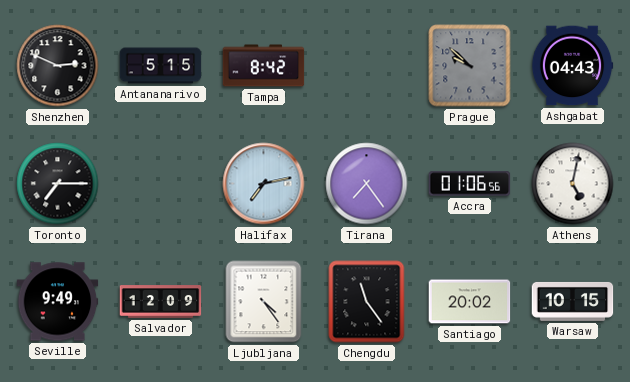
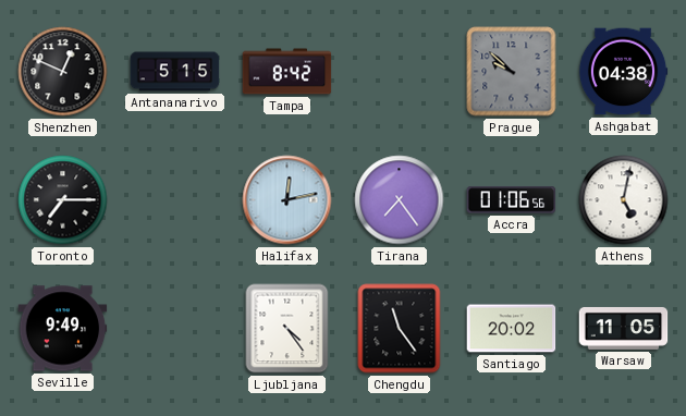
Shenzhen: 2:49 -> 12:49
Ashgabat: 04:43 -> 04:38
Halifax: 7:13 -> 12:13
Salvador: 12:09 -> none
Warsaw: 10:15 -> 11:05
